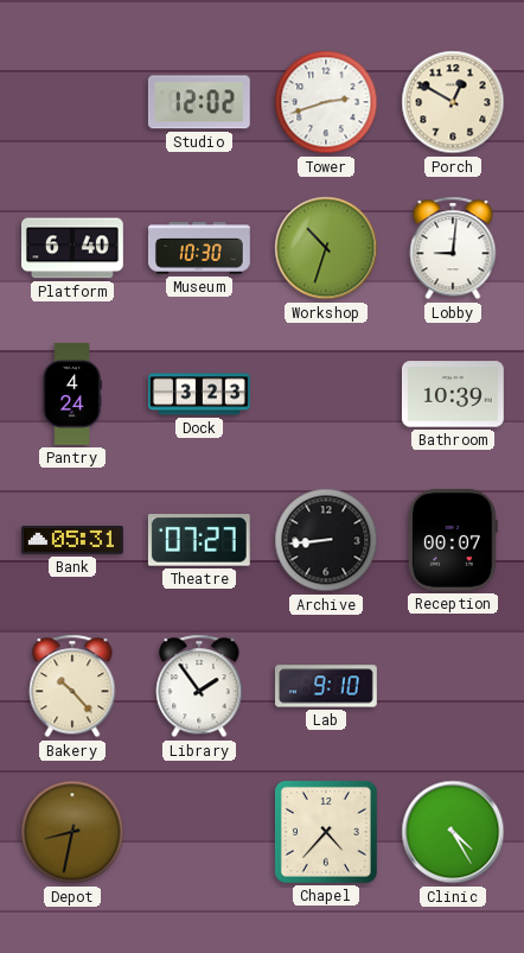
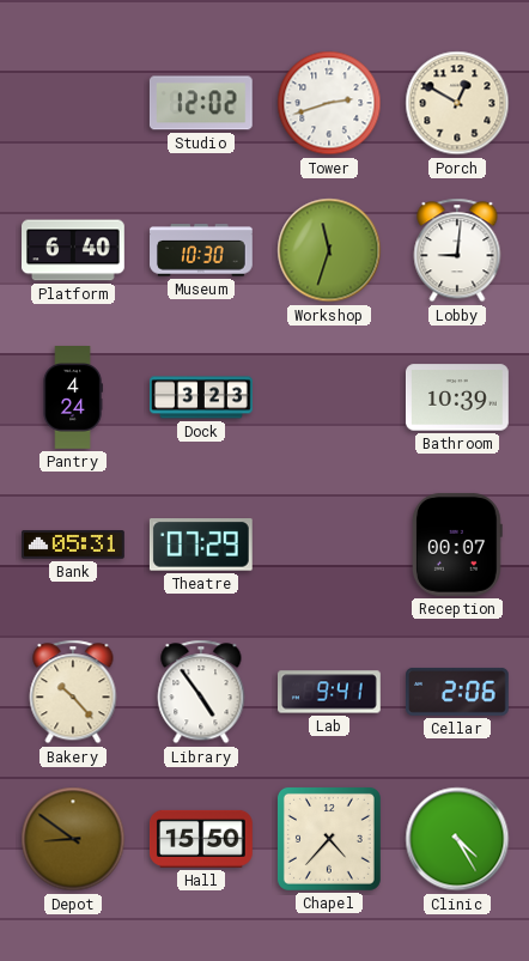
Workshop: 10:33 -> 11:33
Theatre: 07:27 -> 07:29
Archive: 8:44 -> none
Library: 1:54 -> 4:54
Lab: 9:10 -> 9:41
Cellar: none -> 2:06
Depot: 8:32 -> 8:51
Hall: none -> 15:50
